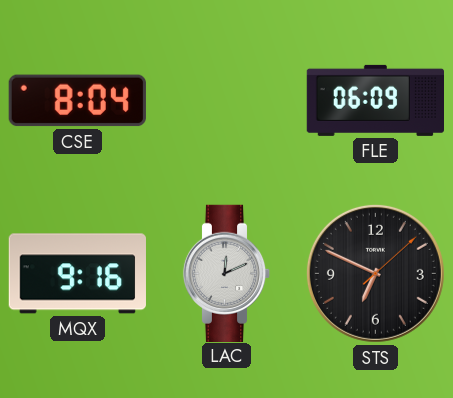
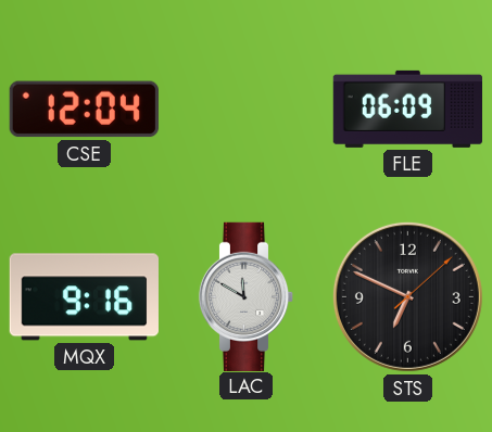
CSE: 8:04 -> 12:04
LAC: 12:11 -> 11:50
